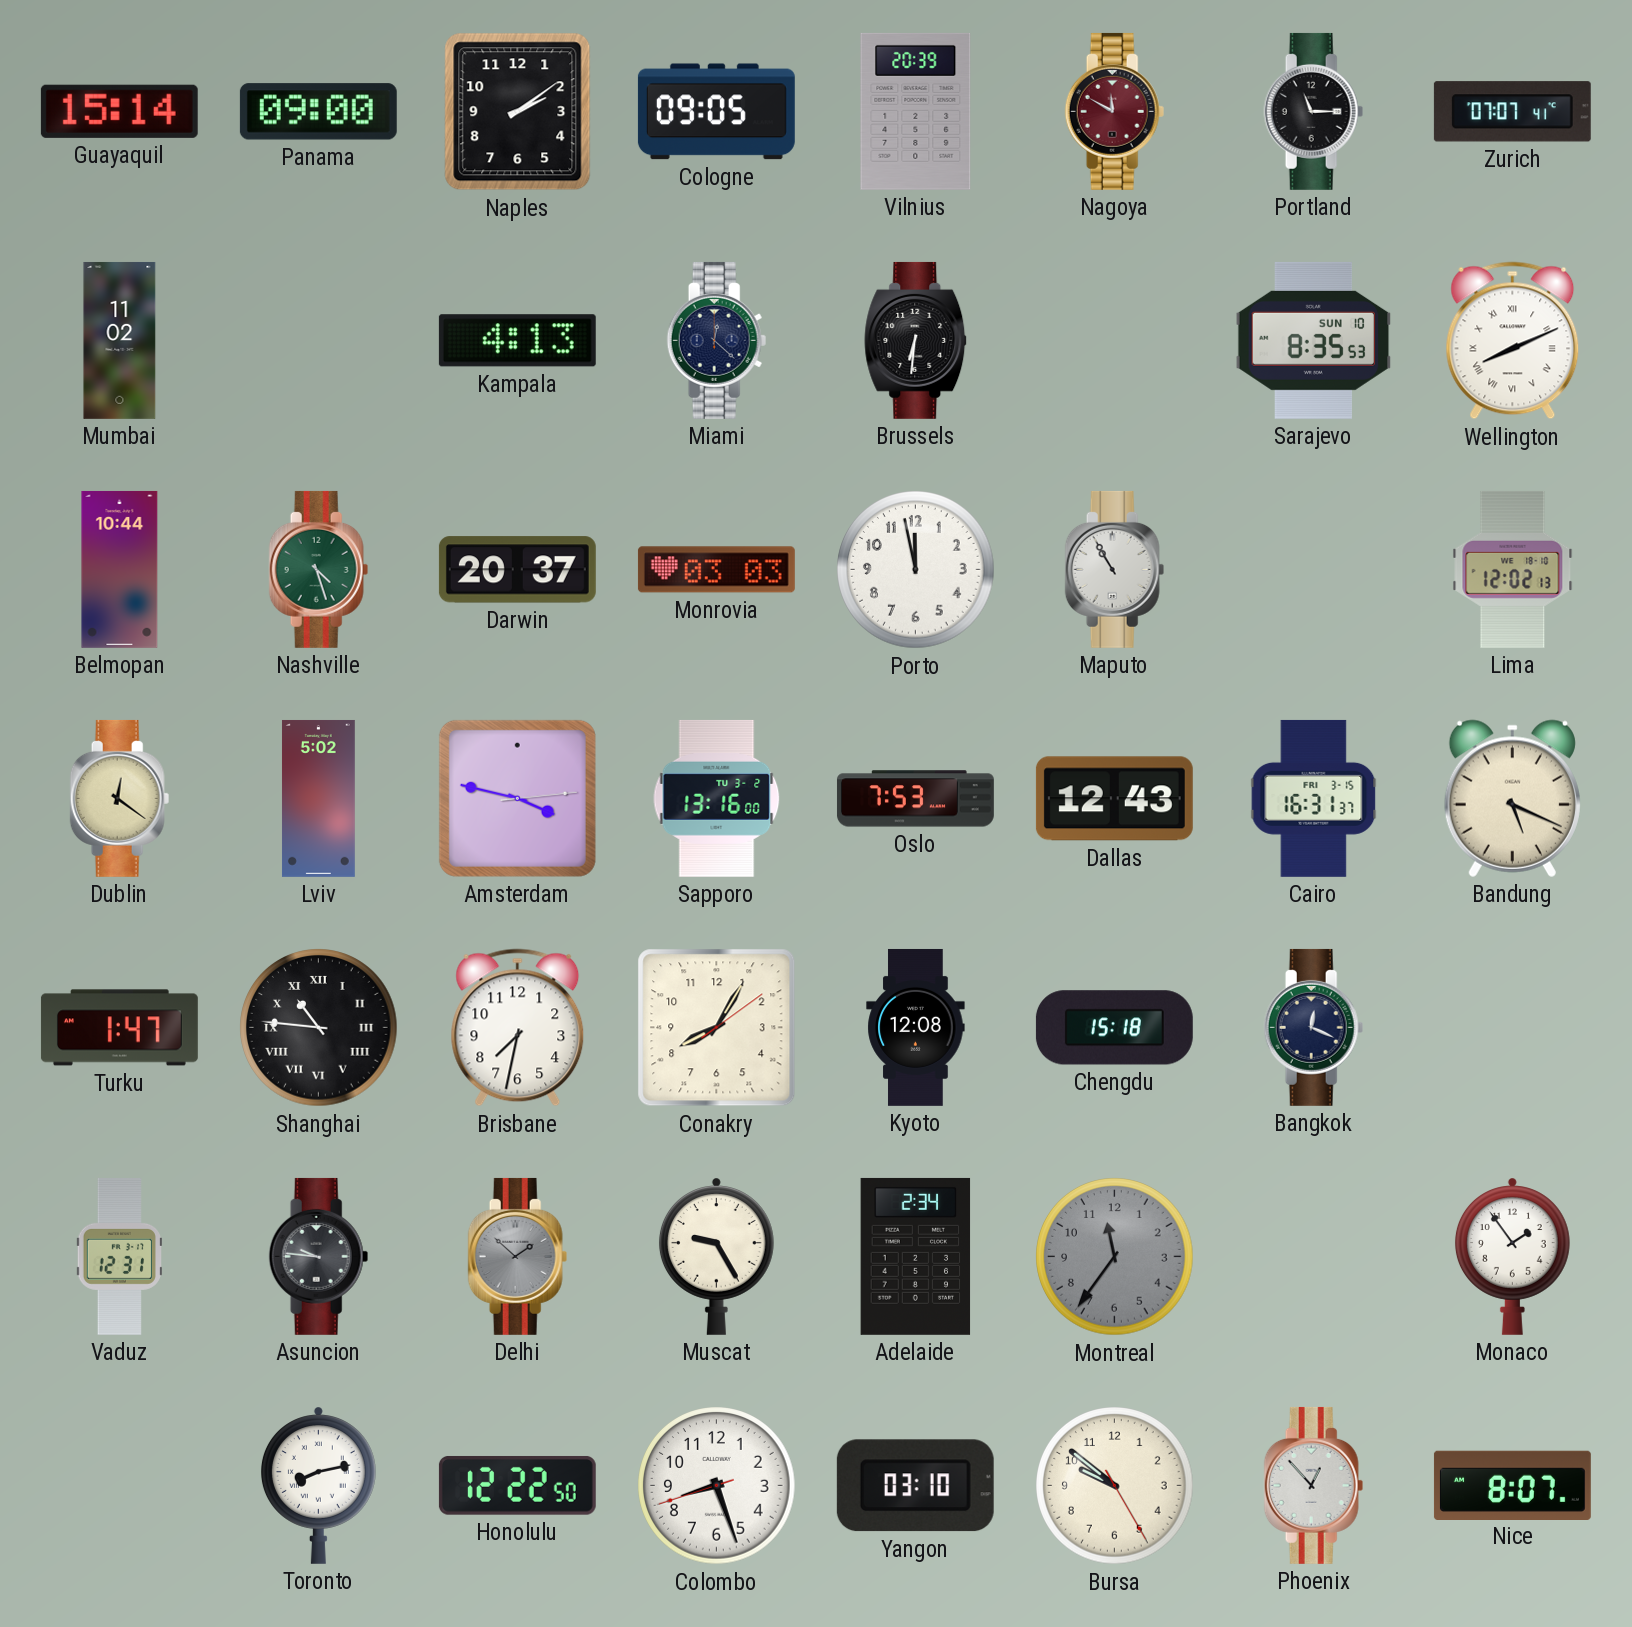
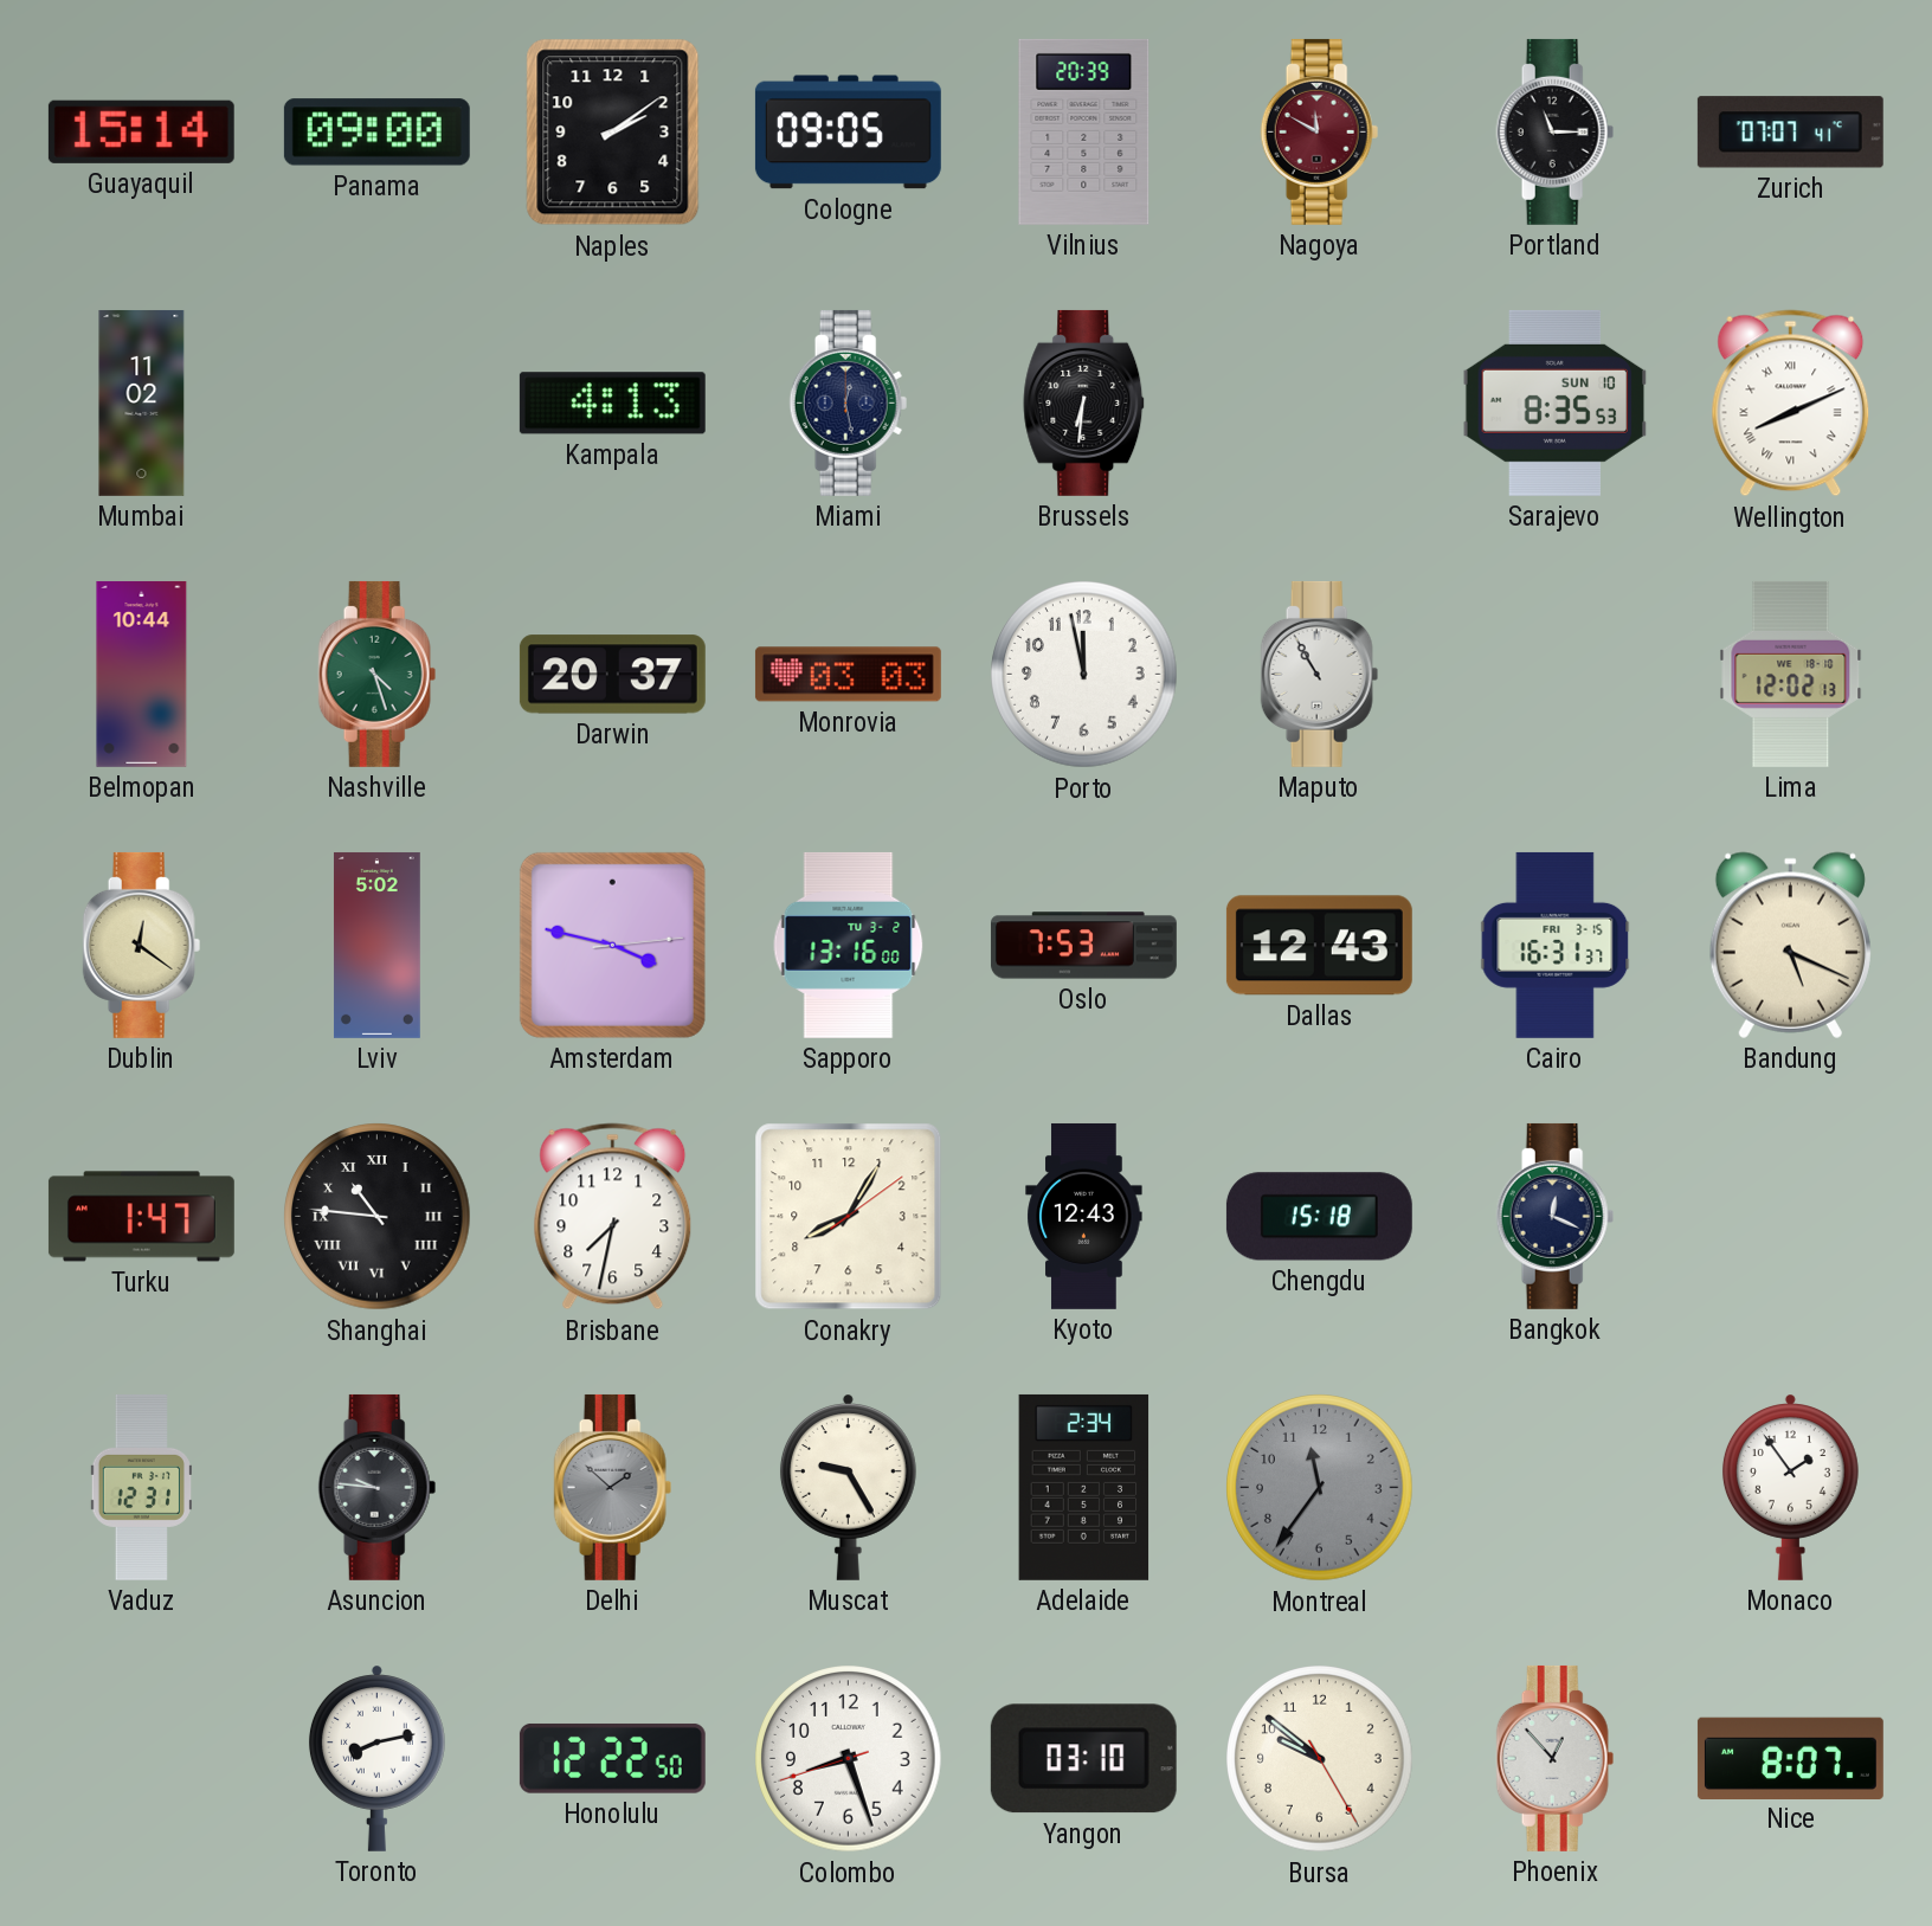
Miami: 12:22 -> 12:28
Kyoto: 12:08 -> 12:43
